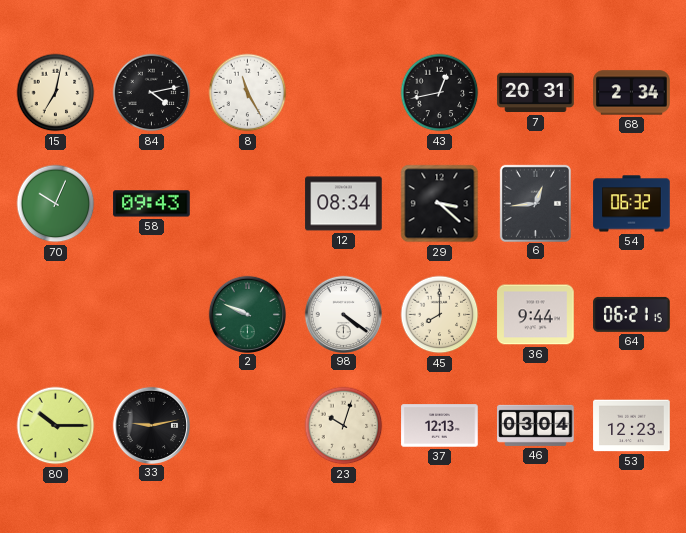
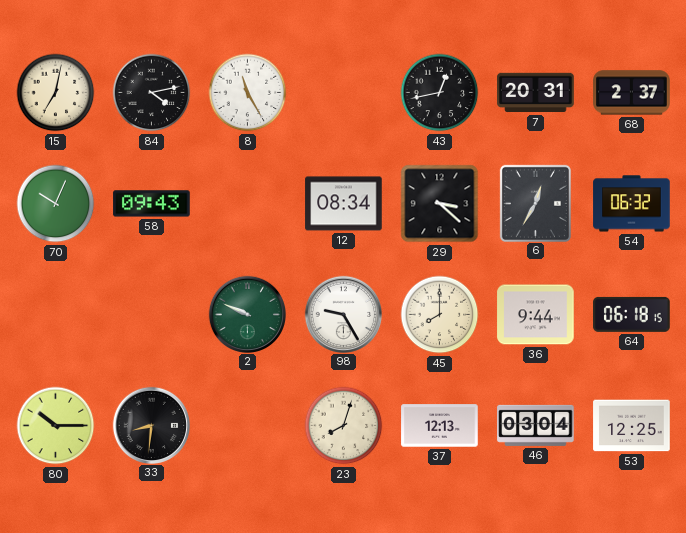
68: 2:34 -> 2:37
6: 12:44 -> 12:35
98: 4:21 -> 9:25
64: 06:21 -> 06:18
33: 9:13 -> 8:31
23: 10:03 -> 8:03
53: 12:23 -> 12:25
